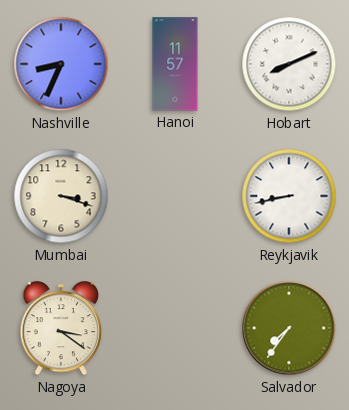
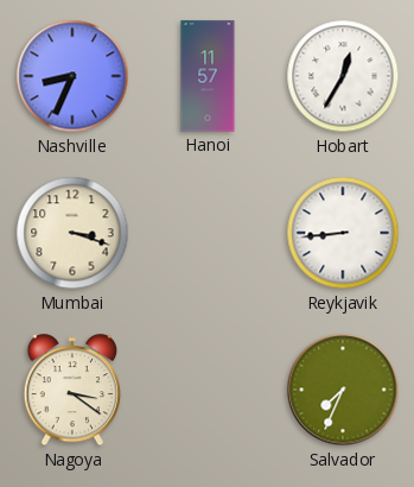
Hobart: 8:11 -> 12:35
Reykjavik: 8:43 -> 8:44
Salvador: 7:36 -> 7:34
